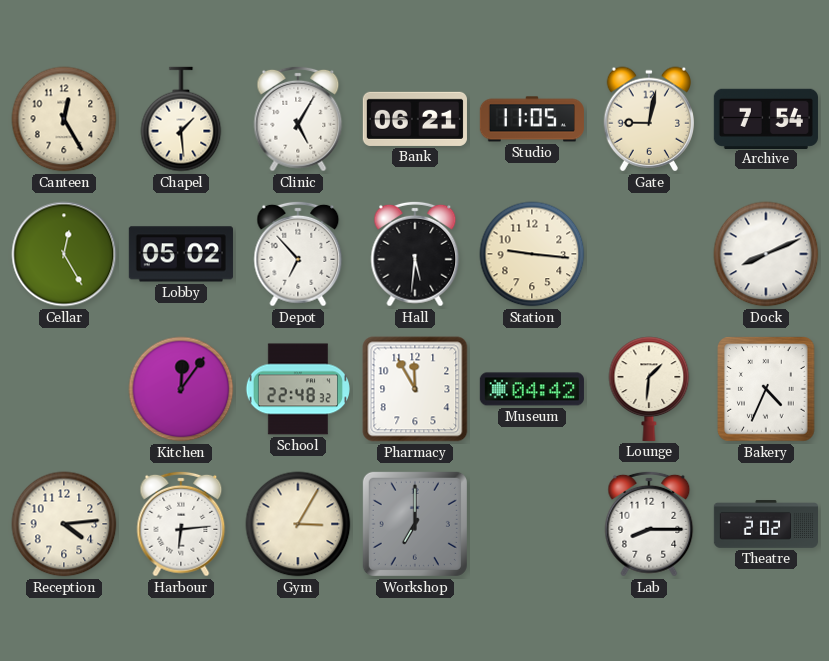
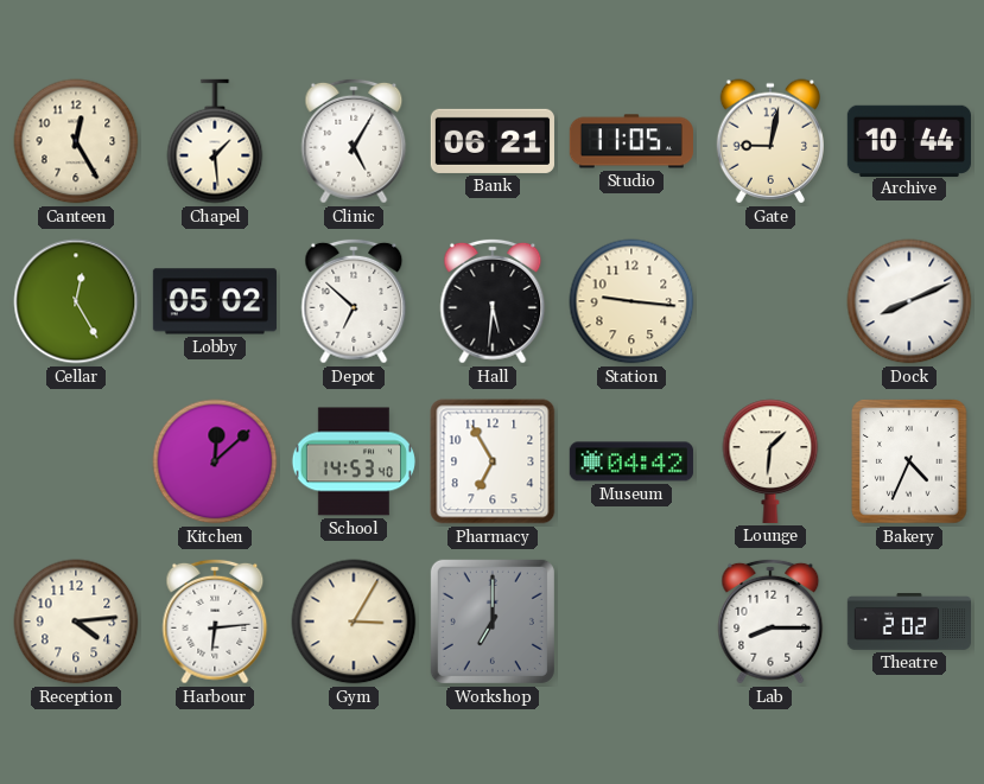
Archive: 7:54 -> 10:44
Depot: 6:53 -> 6:52
Kitchen: 12:06 -> 12:08
School: 22:48 -> 14:53
Pharmacy: 11:55 -> 6:55
